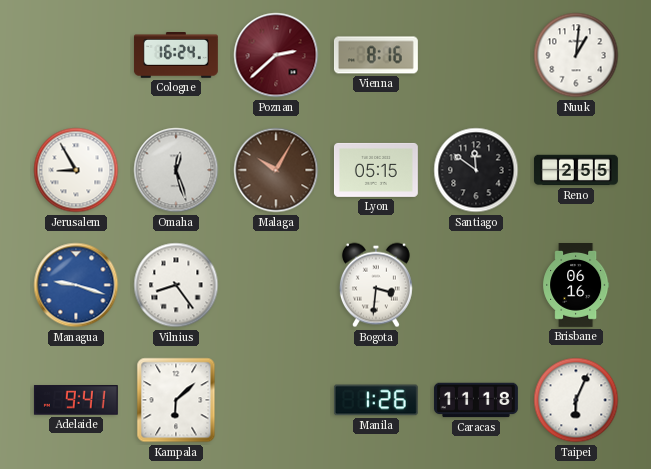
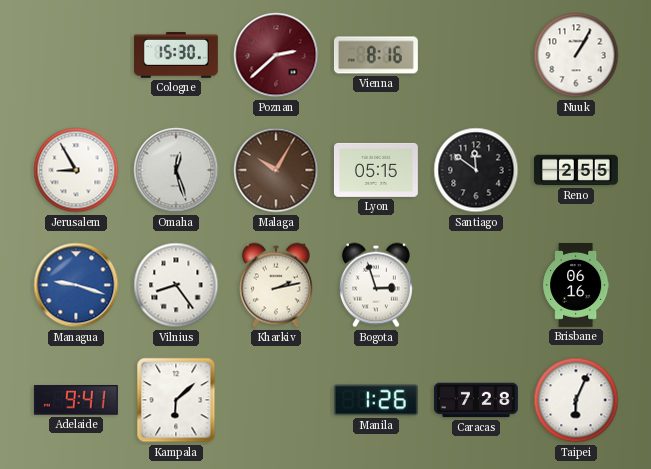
Cologne: 16:24 -> 15:30
Nuuk: 1:01 -> 1:05
Kharkiv: none -> 2:13
Bogota: 3:31 -> 2:57
Caracas: 11:18 -> 7:28
